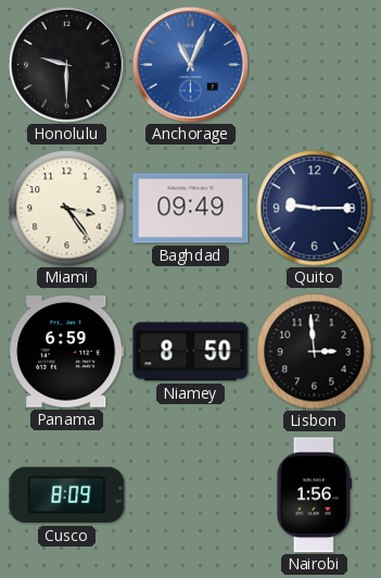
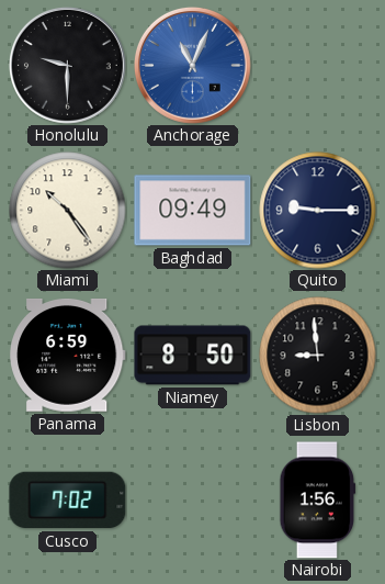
Miami: 3:24 -> 10:24
Lisbon: 2:59 -> 8:59
Cusco: 8:09 -> 7:02
